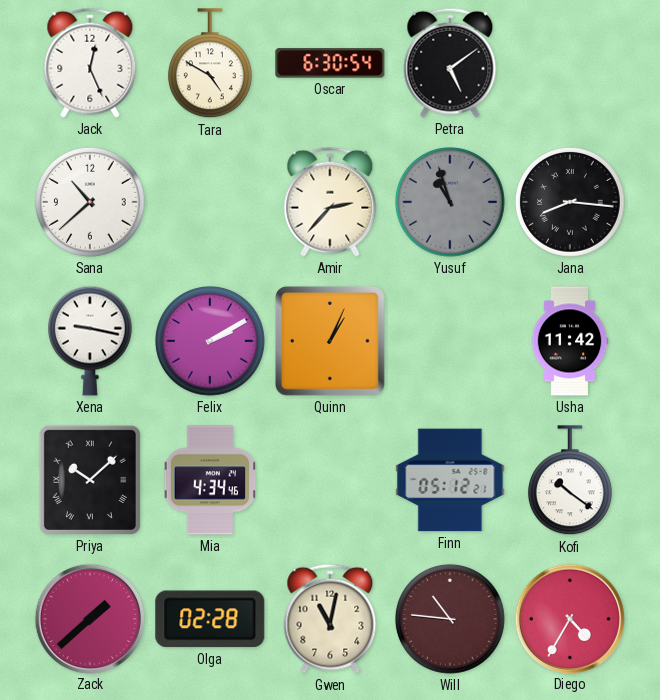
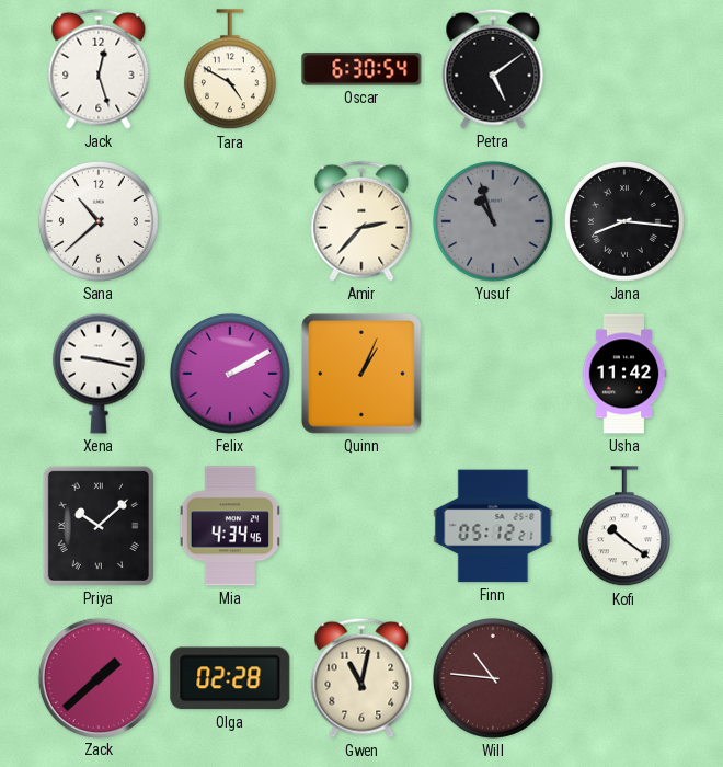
Jack: 12:26 -> 12:27
Diego: 4:35 -> none
